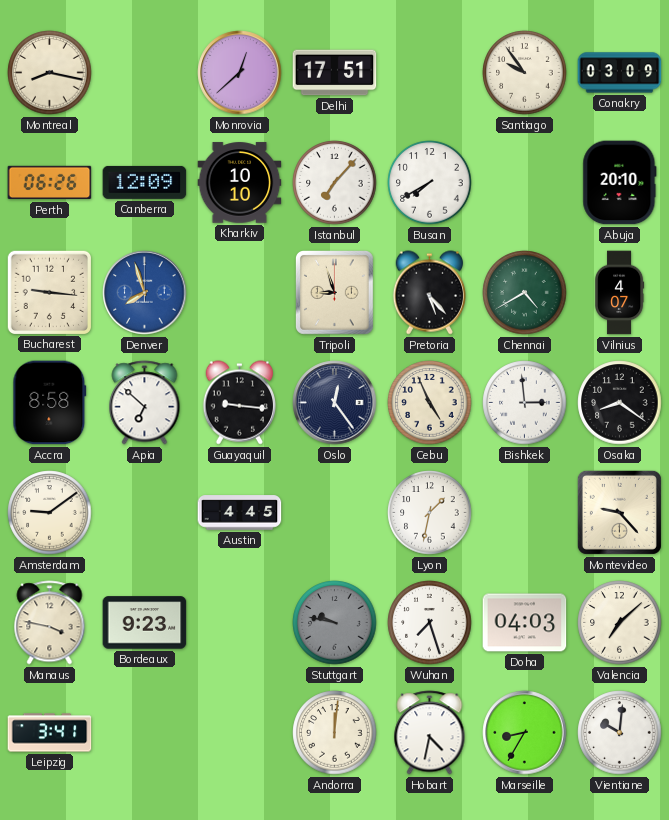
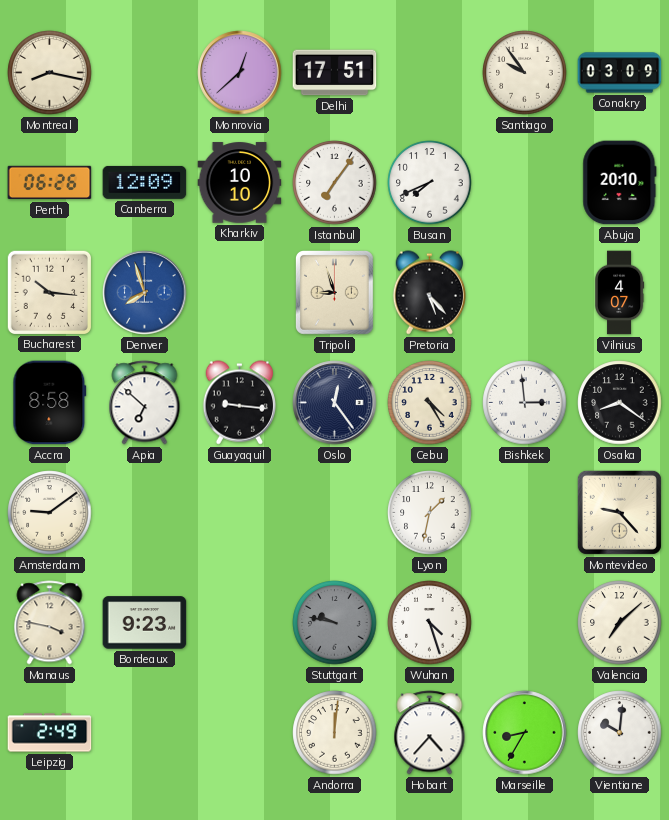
Istanbul: 7:07 -> 7:06
Busan: 7:40 -> 7:41
Bucharest: 9:16 -> 10:16
Chennai: 4:40 -> none
Cebu: 4:56 -> 4:25
Austin: 4:45 -> none
Wuhan: 7:27 -> 4:27
Doha: 04:03 -> none
Leipzig: 3:41 -> 2:49
Hobart: 4:32 -> 4:37
